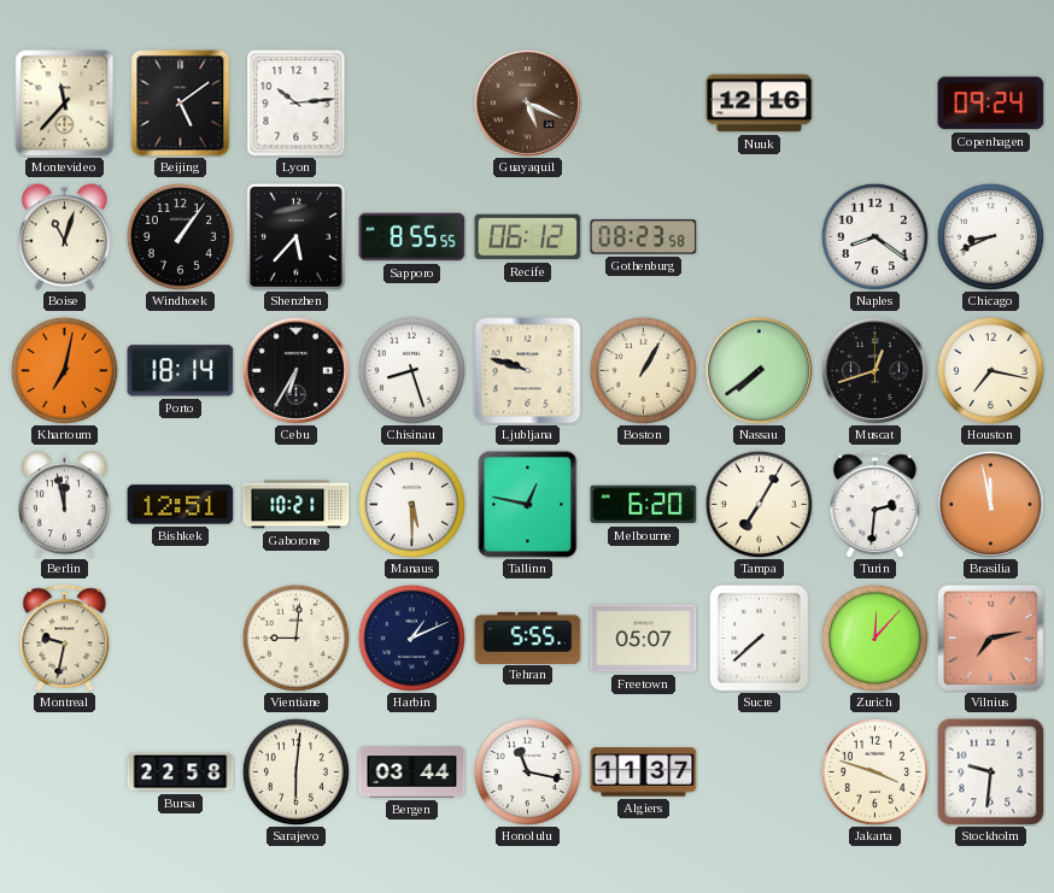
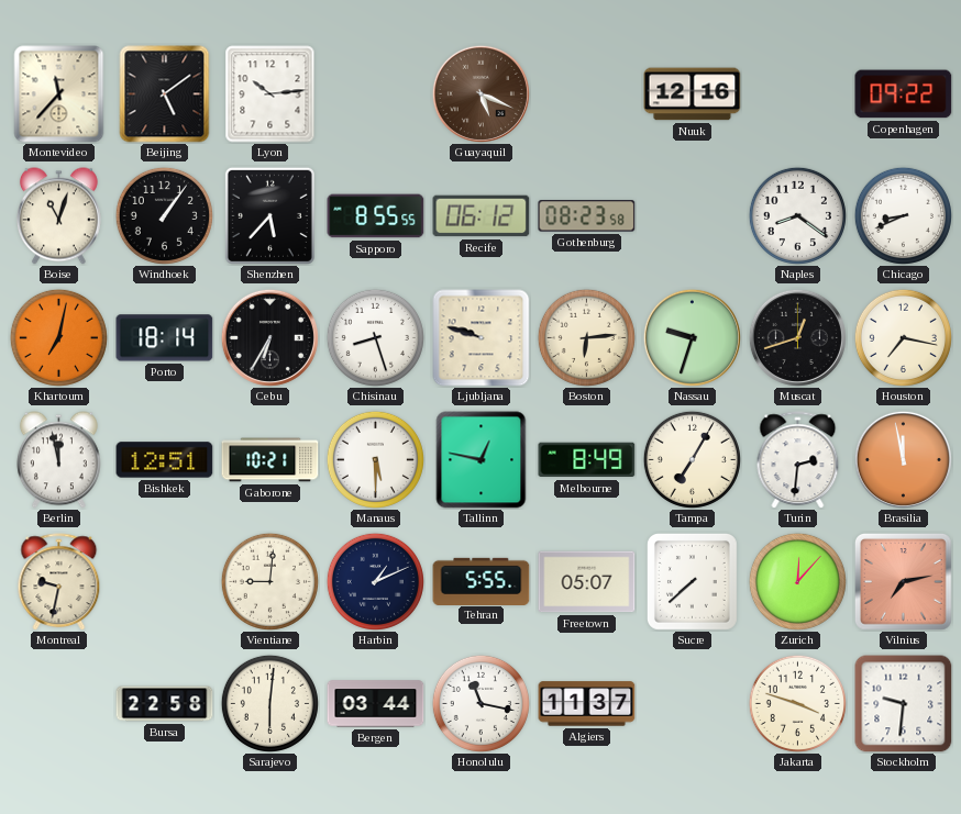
Copenhagen: 09:24 -> 09:22
Boston: 1:05 -> 6:14
Nassau: 7:39 -> 9:33
Melbourne: 6:20 -> 8:49
